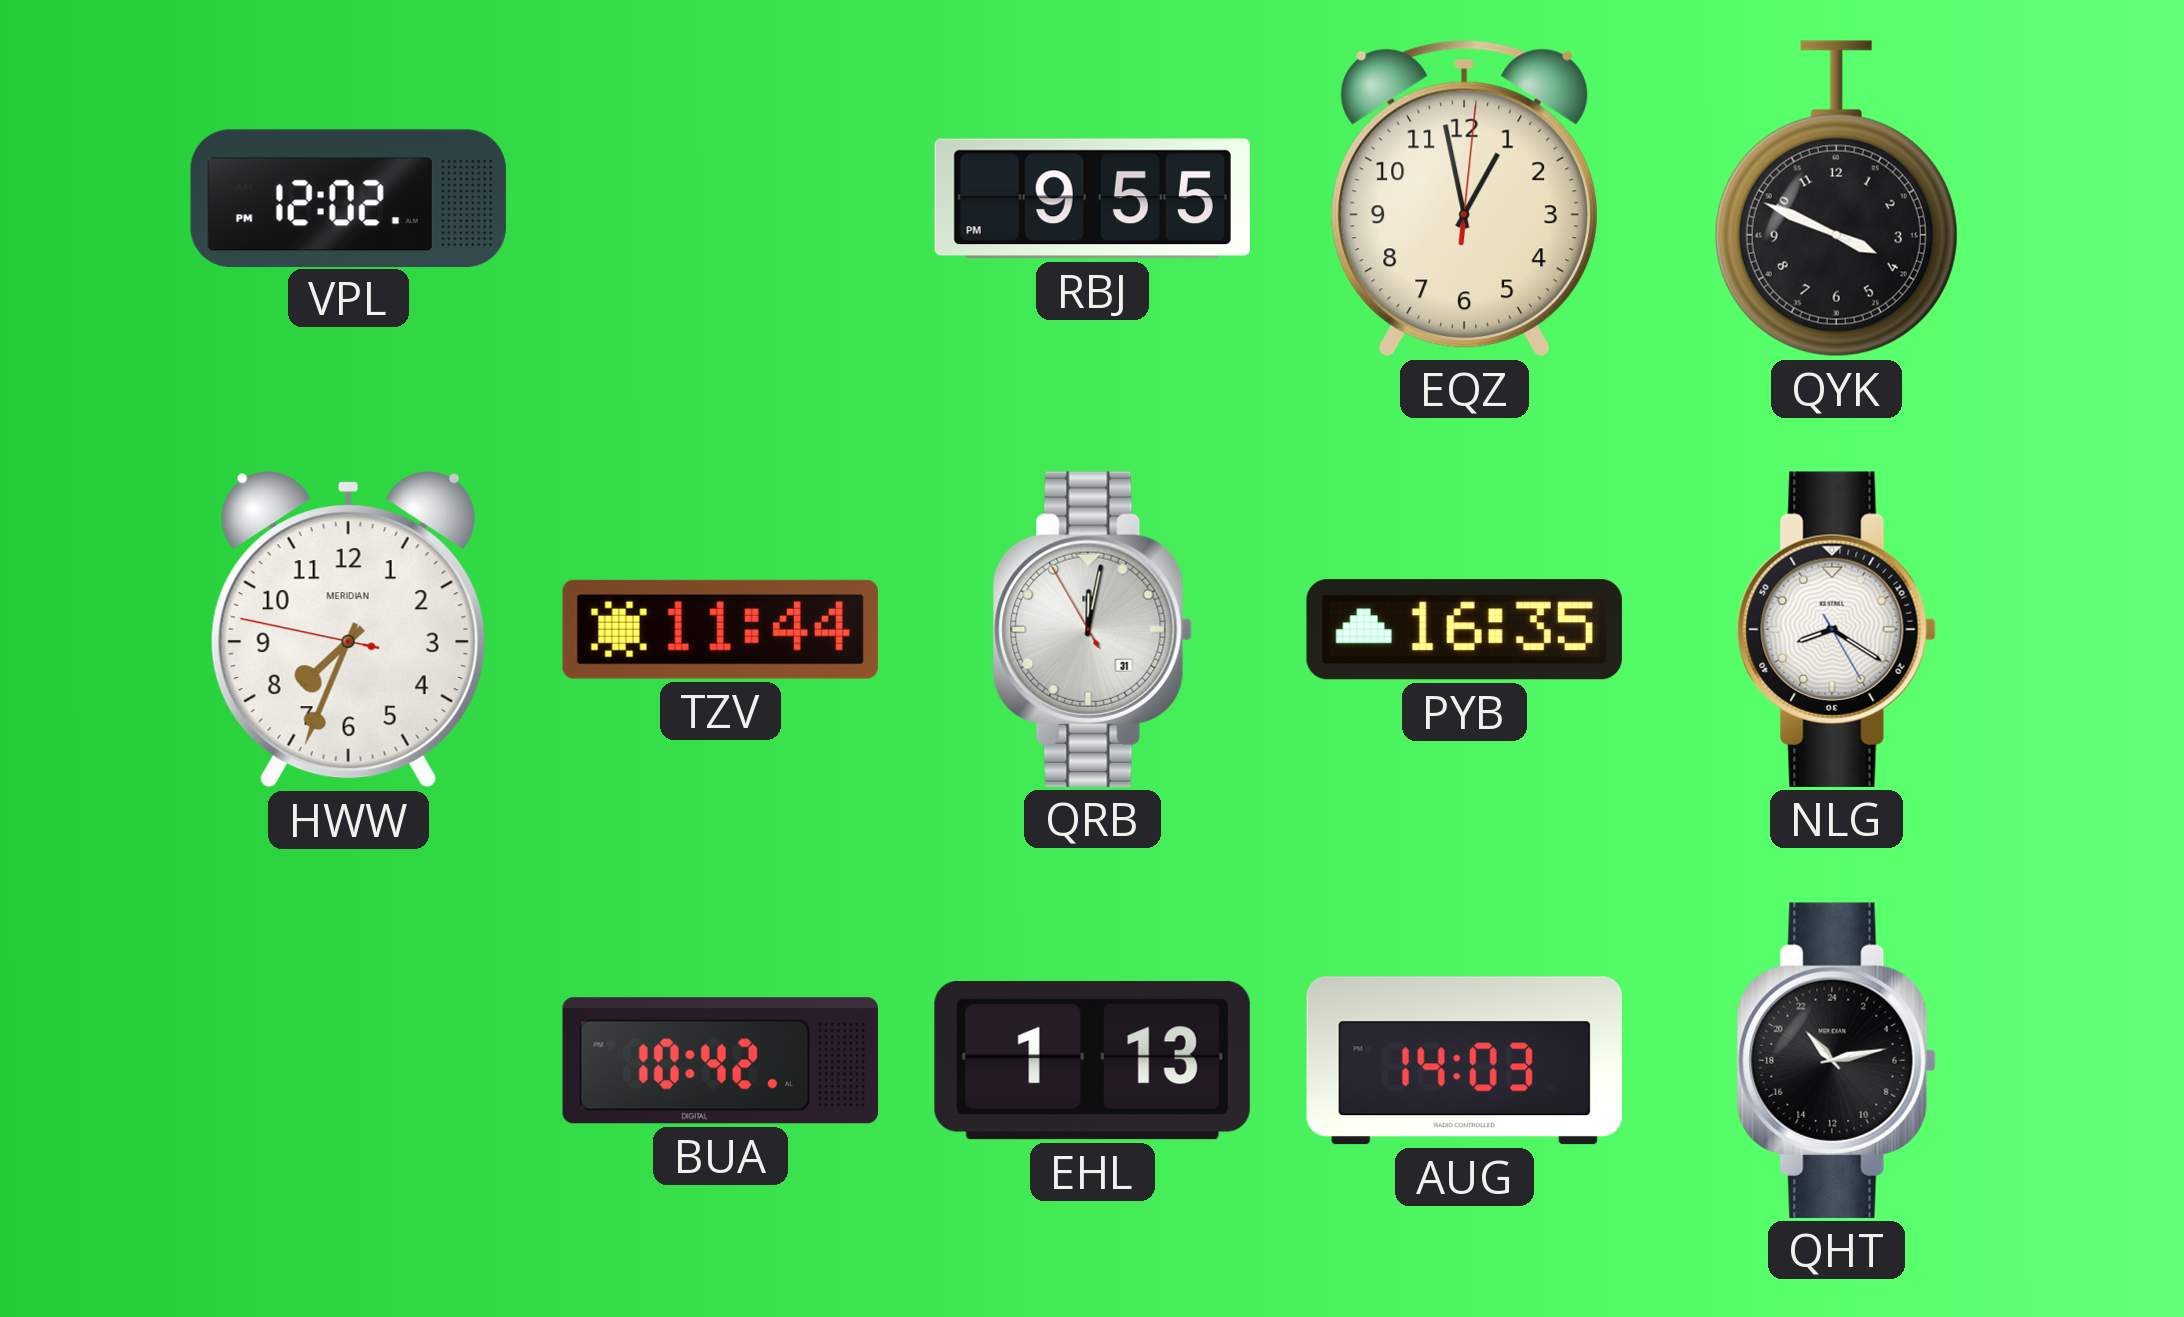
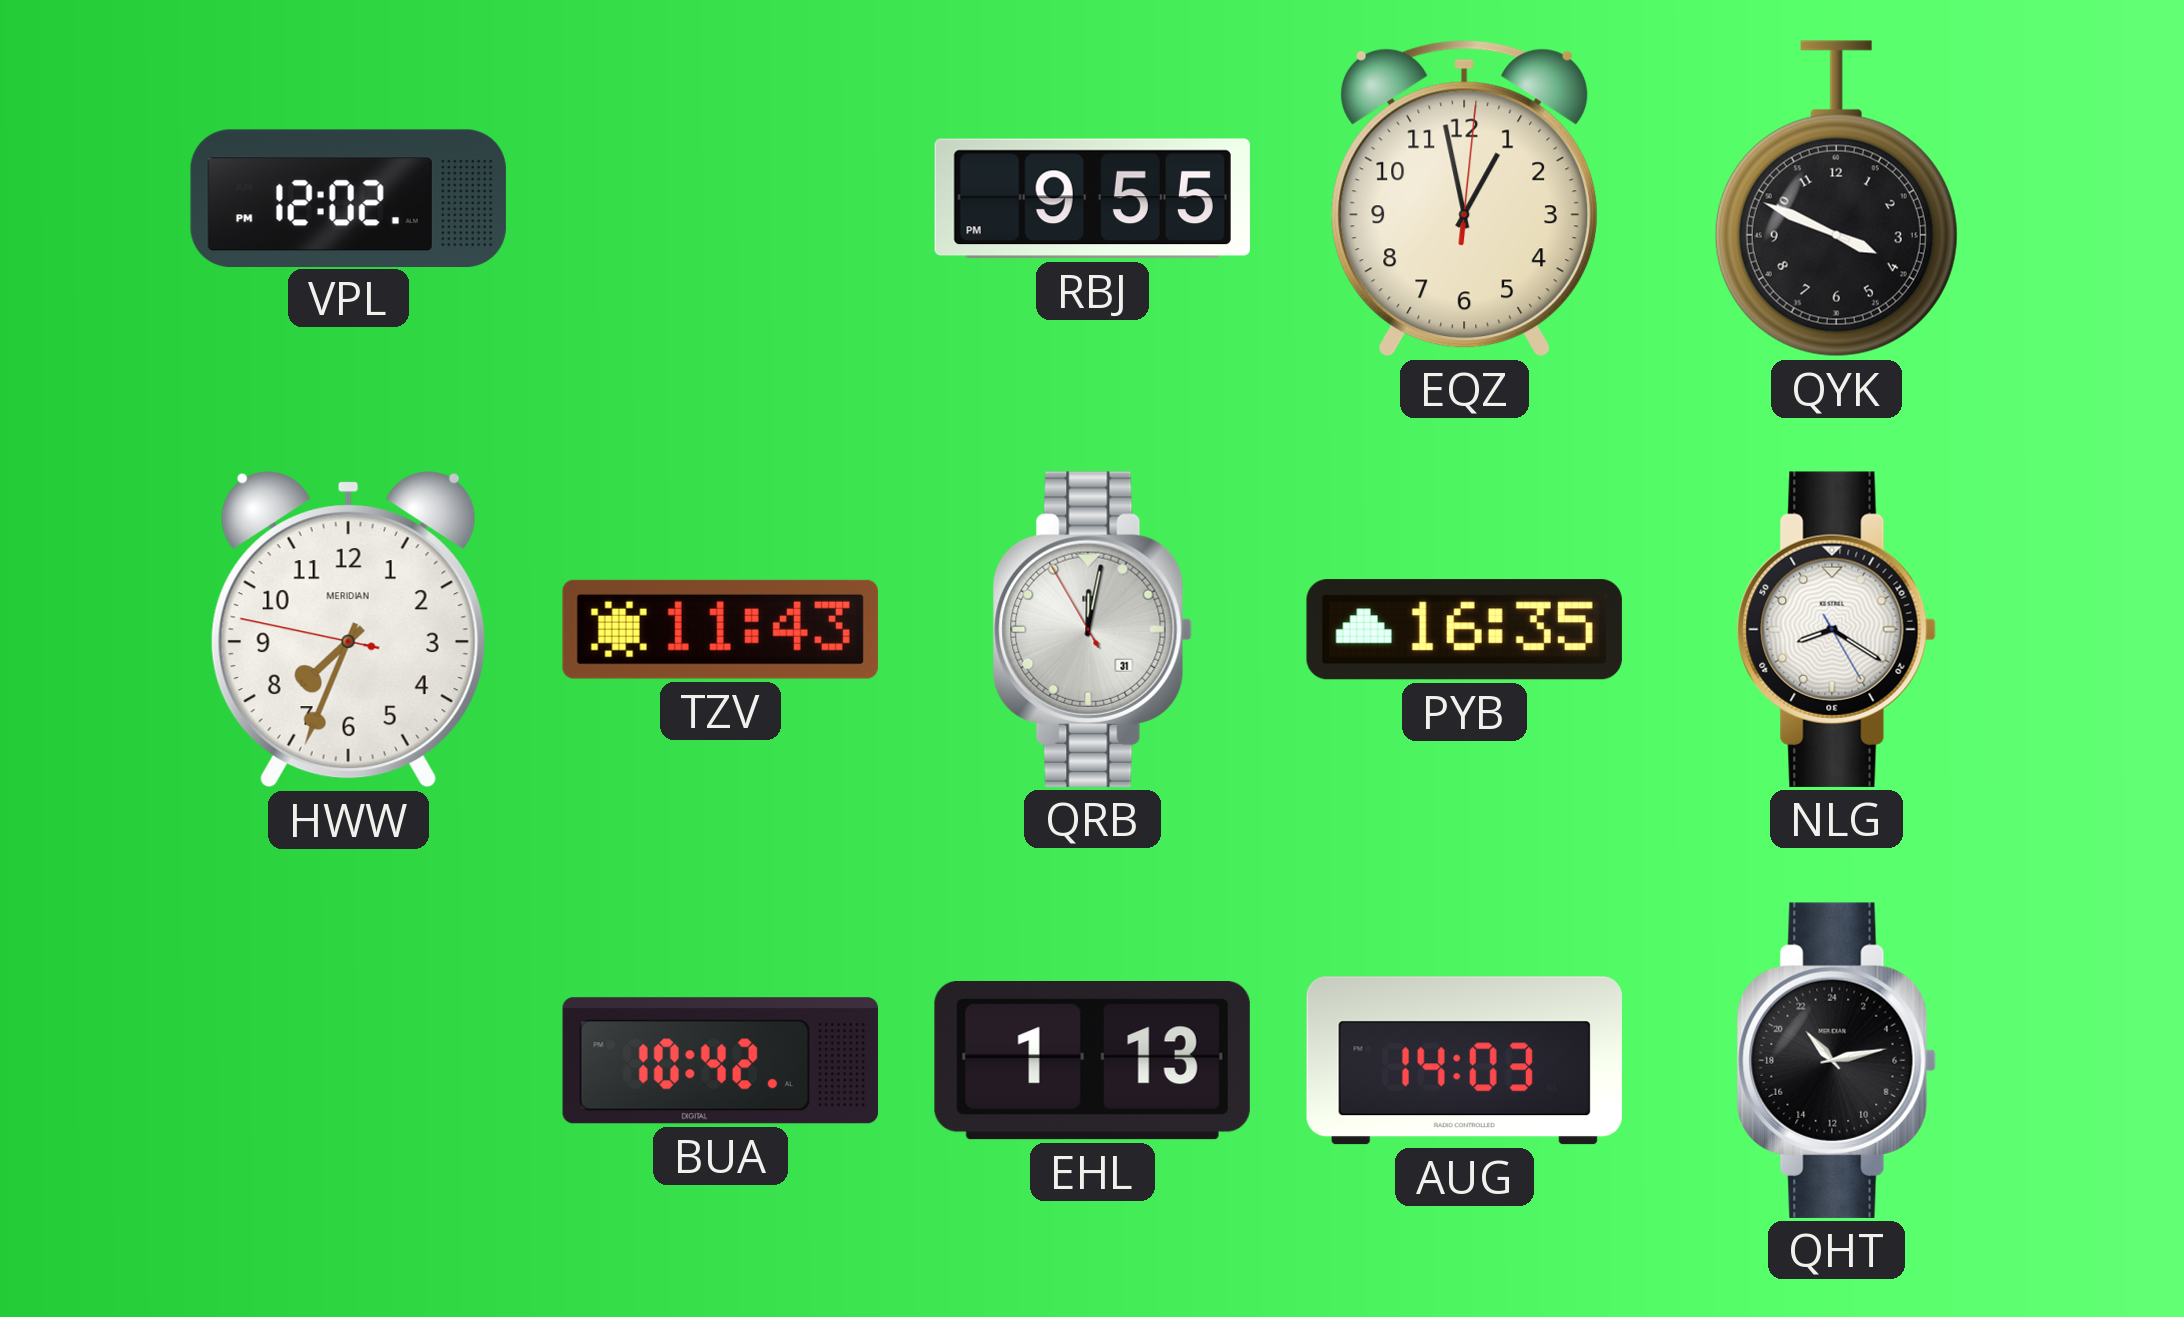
TZV: 11:44 -> 11:43
